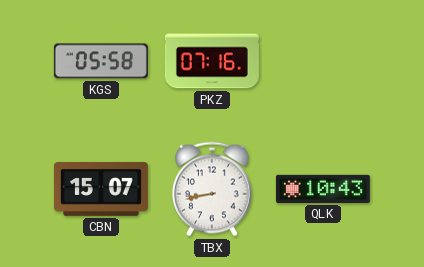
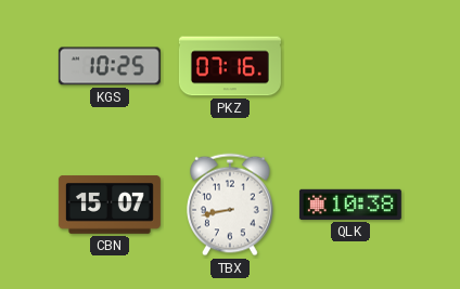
KGS: 05:58 -> 10:25
QLK: 10:43 -> 10:38
